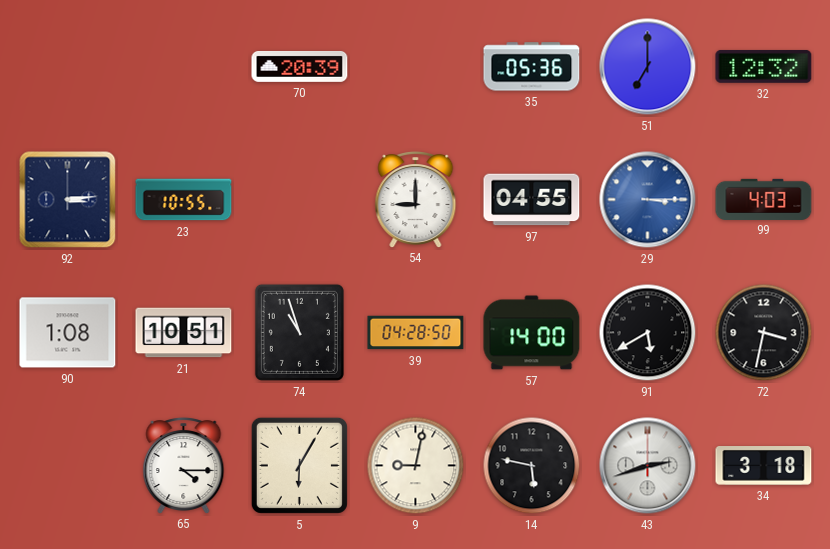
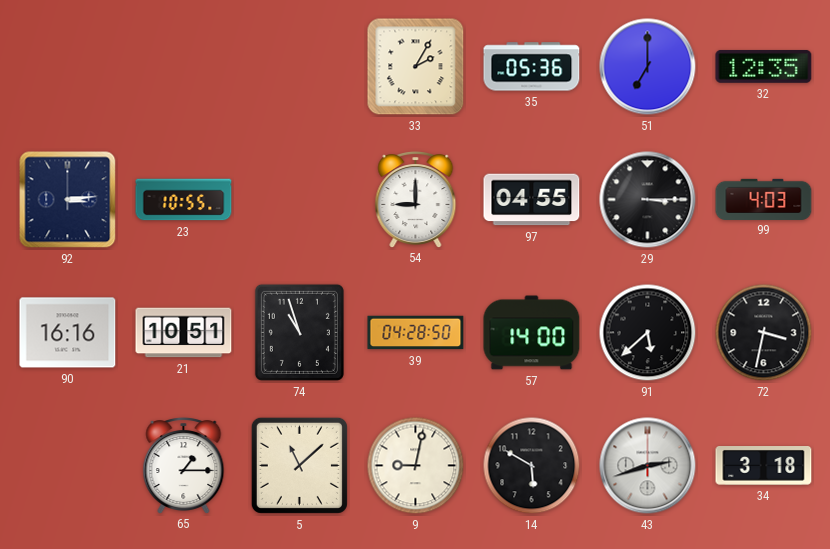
70: 20:39 -> none
33: none -> 2:05
32: 12:32 -> 12:35
29 dial: blue -> black
90: 1:08 -> 16:16
91: 5:40 -> 5:38
65: 4:15 -> 1:15
5: 6:05 -> 11:08
14: 5:47 -> 5:50
